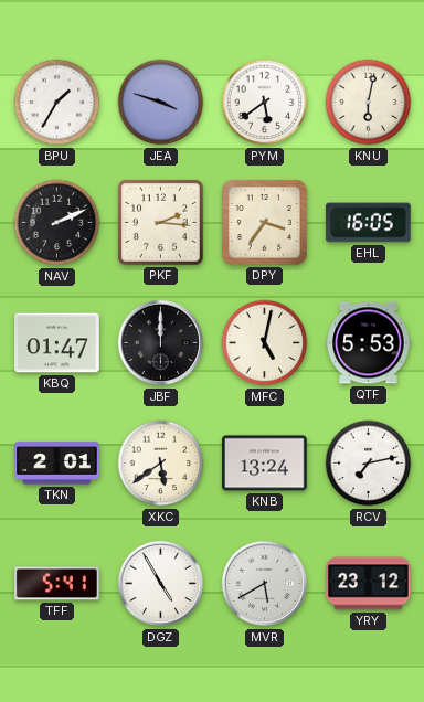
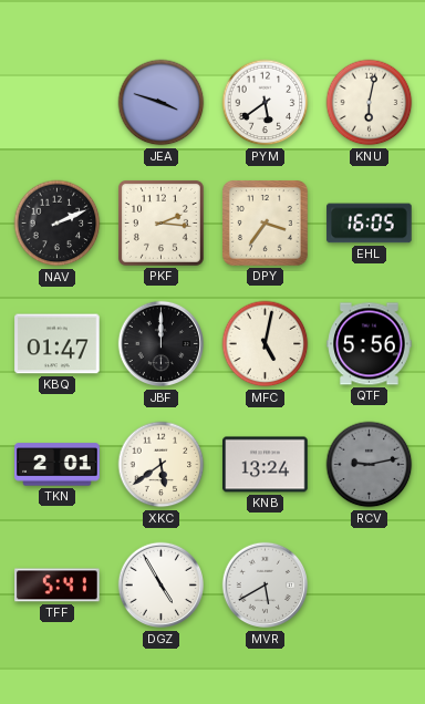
BPU: 1:35 -> none
QTF: 5:53 -> 5:56
RCV: 7:13 -> 9:13
RCV dial: white -> grey
YRY: 23:12 -> none
